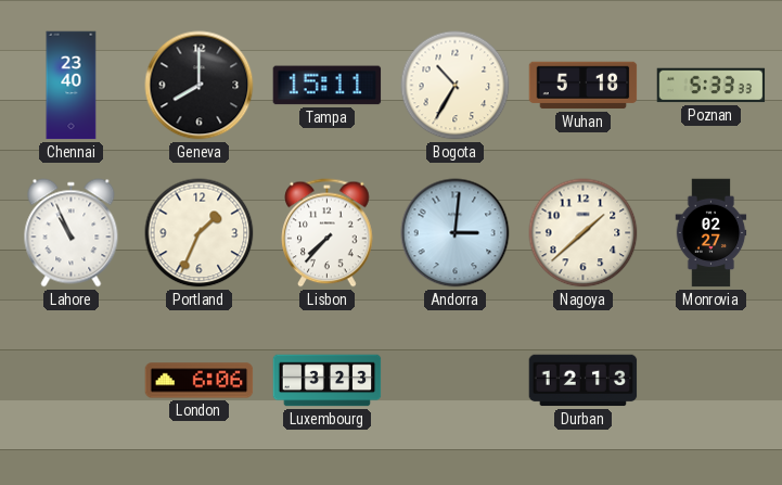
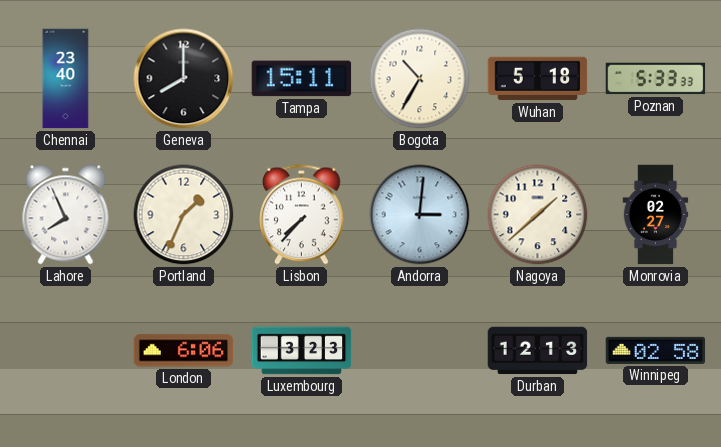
Lahore: 10:56 -> 7:56
Winnipeg: none -> 02:58
